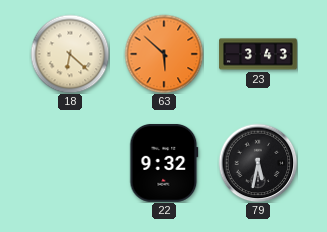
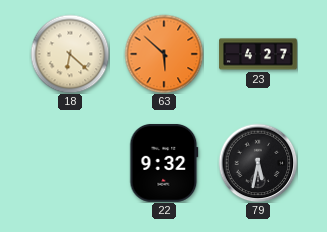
23: 3:43 -> 4:27
